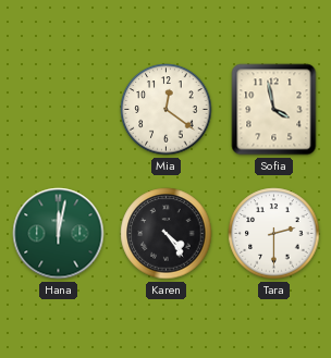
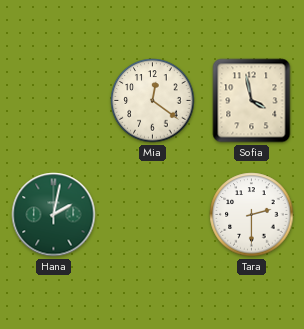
Hana: 12:02 -> 2:02
Karen: 4:24 -> none
